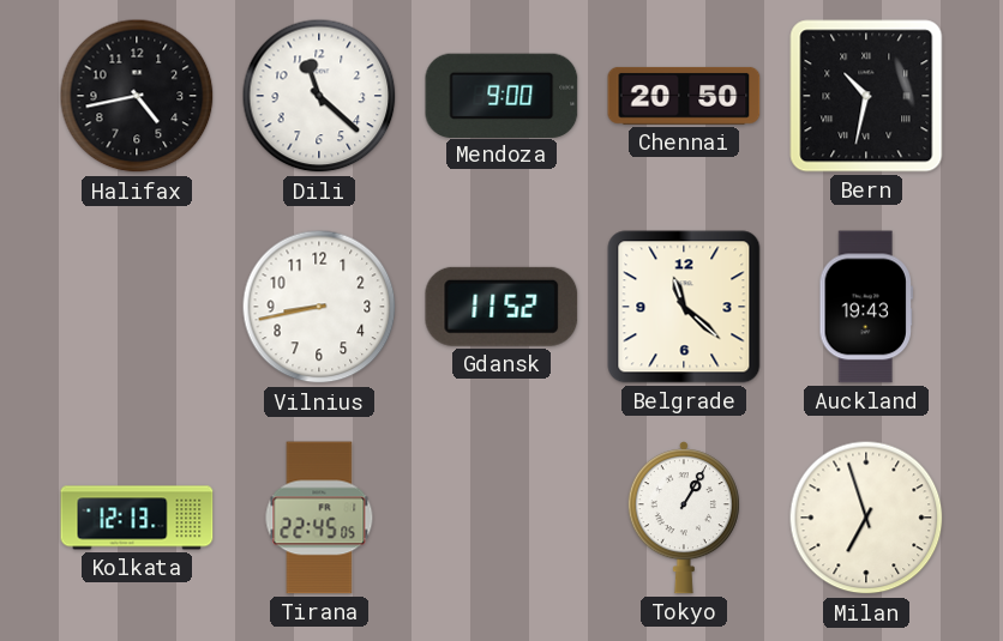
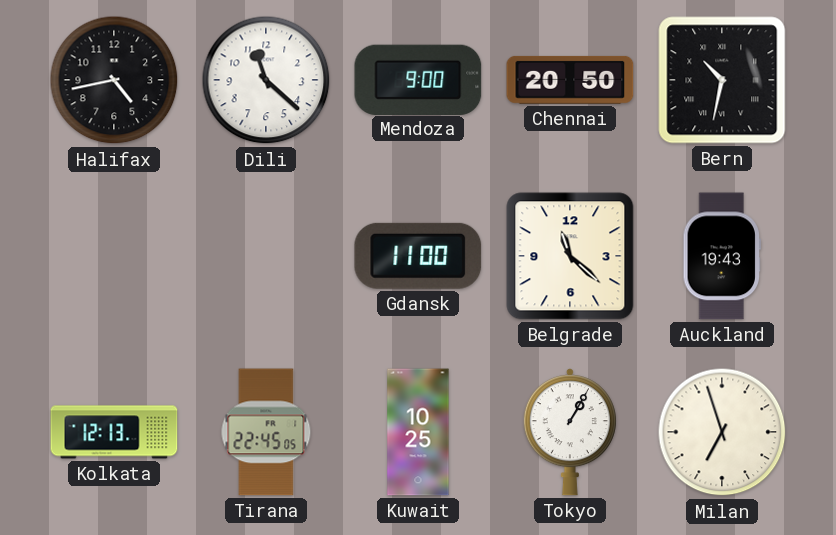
Vilnius: 8:43 -> none
Gdansk: 11:52 -> 11:00
Kuwait: none -> 10:25
